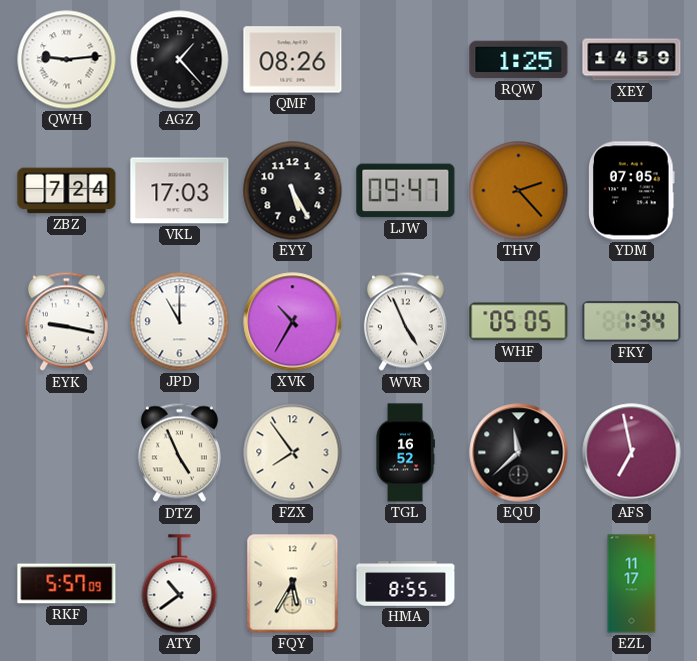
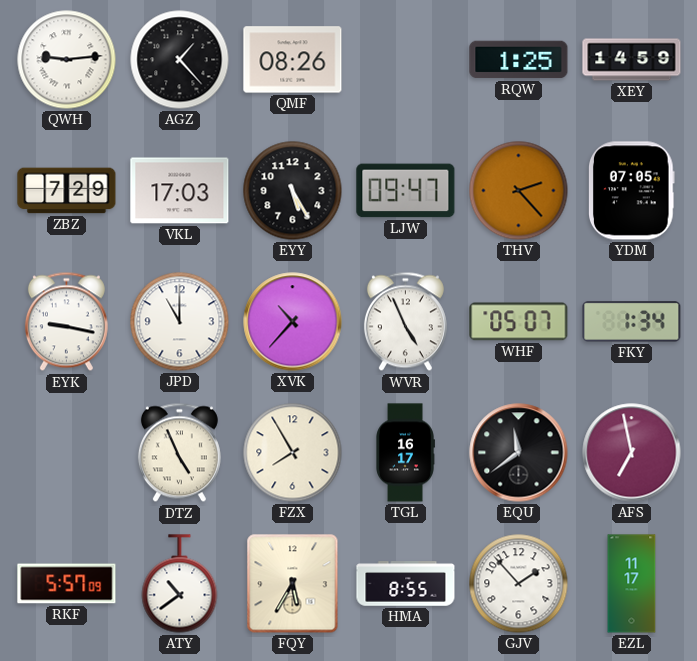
ZBZ: 7:24 -> 7:29
XVK: 10:35 -> 10:37
WHF: 05:05 -> 05:07
FZX: 7:54 -> 7:55
TGL: 16:52 -> 16:17
EQU: 11:38 -> 11:39
GJV: none -> 1:53
